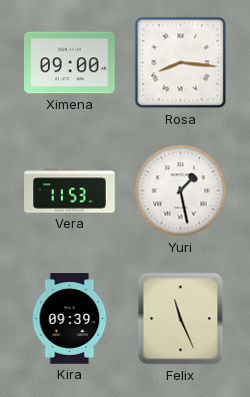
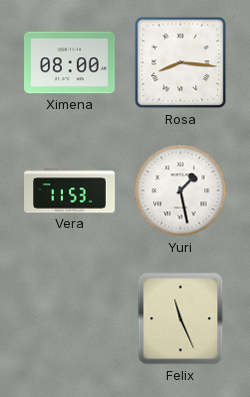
Ximena: 09:00 -> 08:00
Kira: 09:39 -> none
